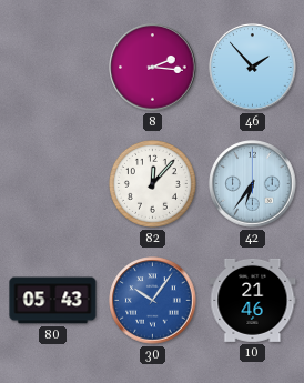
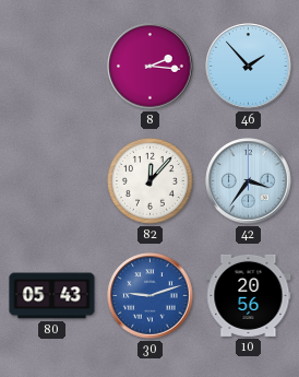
42: 6:36 -> 3:36
30: 10:06 -> 9:12
10: 21:46 -> 20:56
